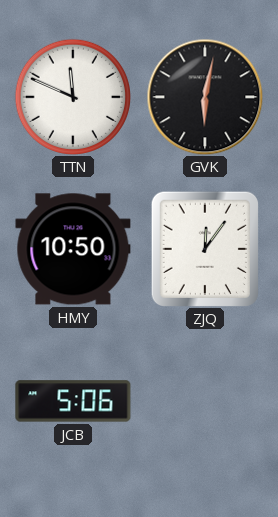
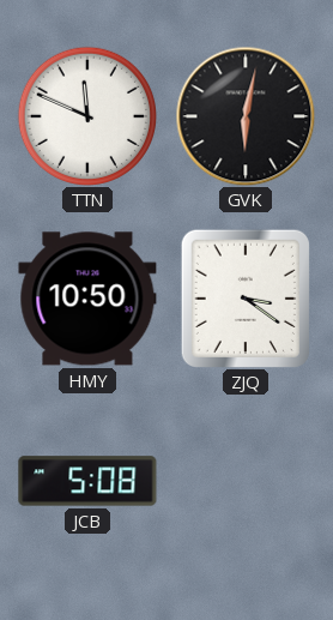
ZJQ: 12:06 -> 3:21
JCB: 5:06 -> 5:08
